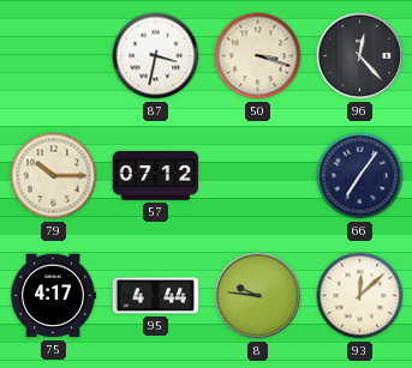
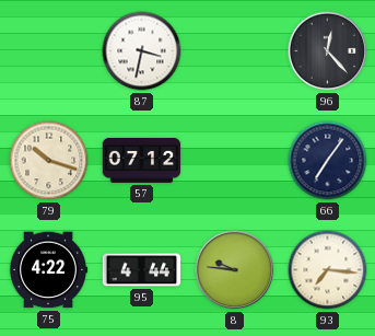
50: 3:18 -> none
79: 10:15 -> 10:18
75: 4:17 -> 4:22
93: 12:08 -> 7:16
